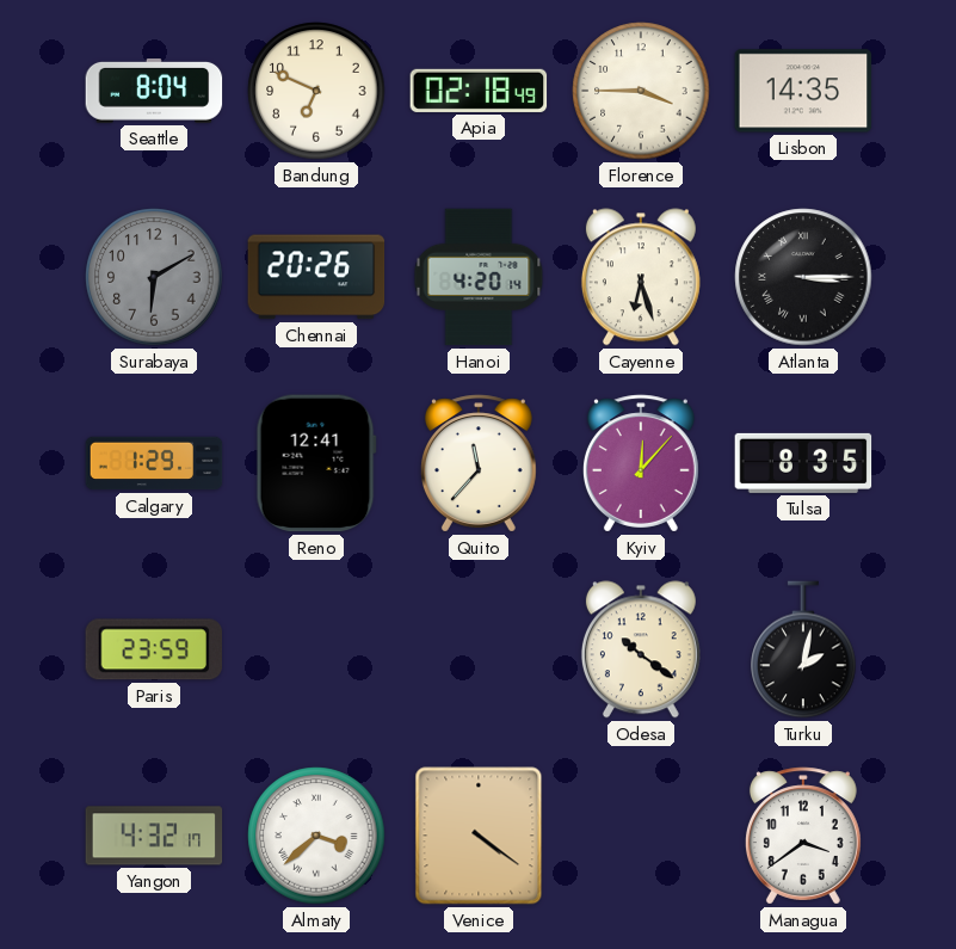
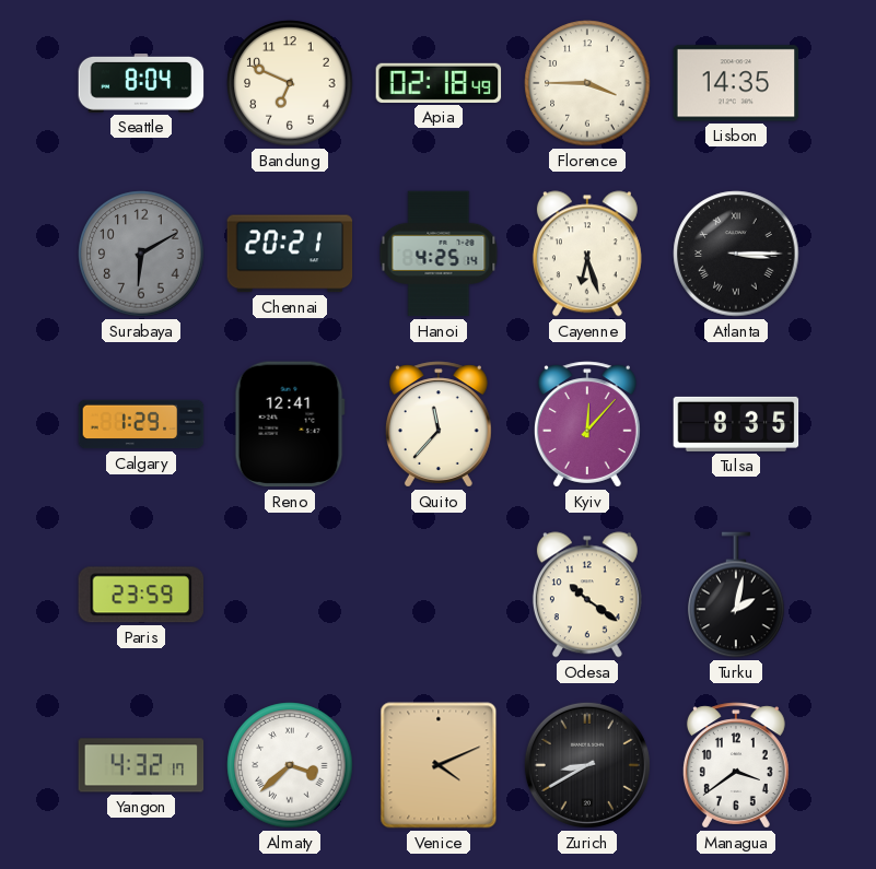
Chennai: 20:26 -> 20:21
Hanoi: 4:20 -> 4:25
Venice: 4:21 -> 4:11
Zurich: none -> 8:40
